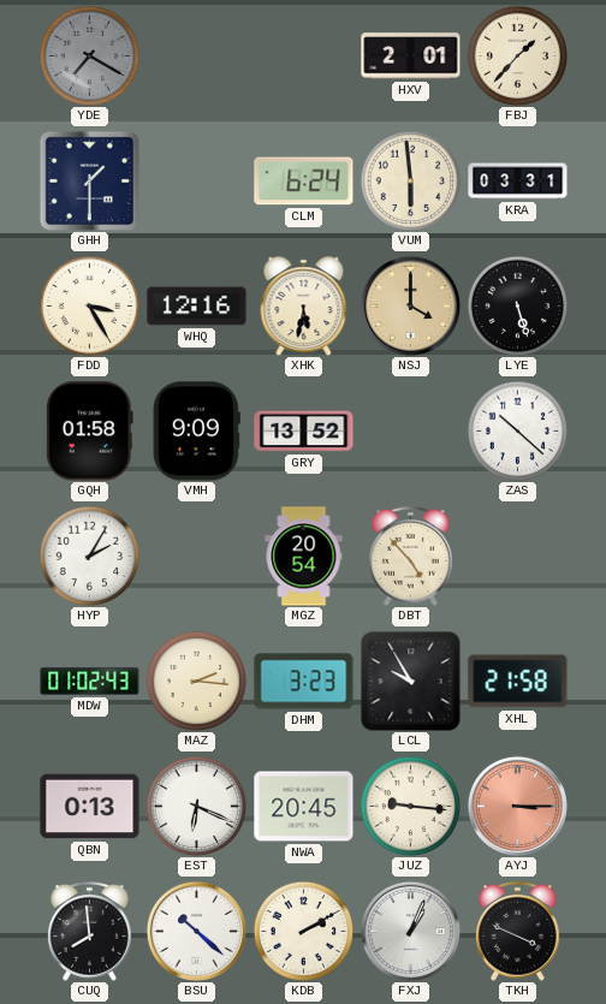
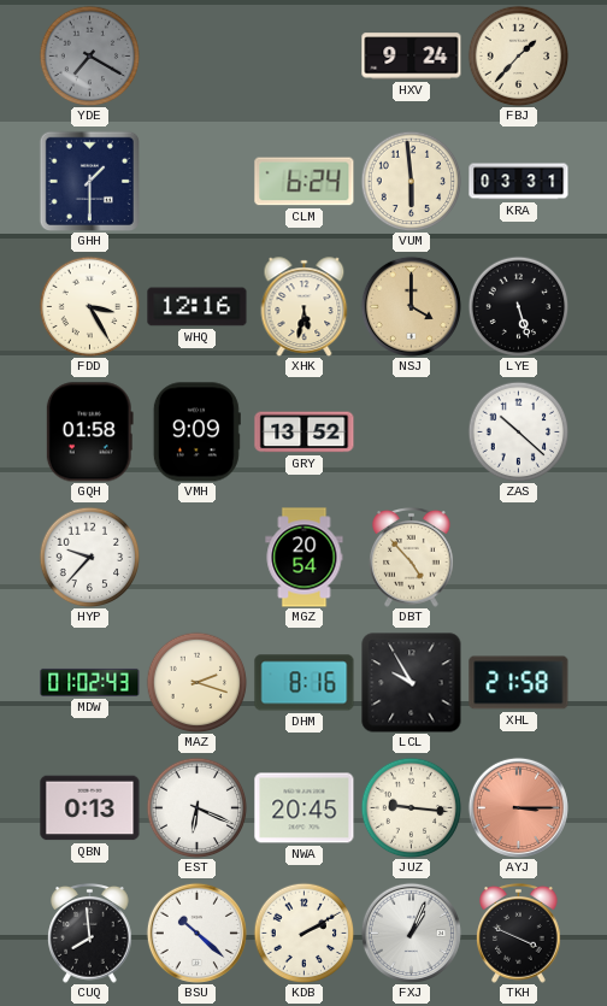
HXV: 2:01 -> 9:24
HYP: 2:05 -> 9:37
MAZ: 2:16 -> 2:18
DHM: 3:23 -> 8:16
